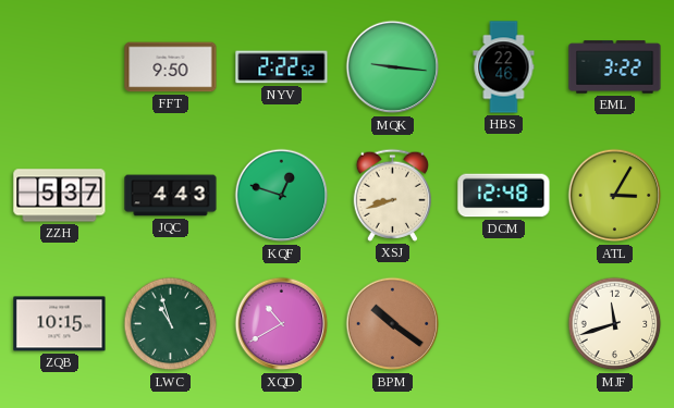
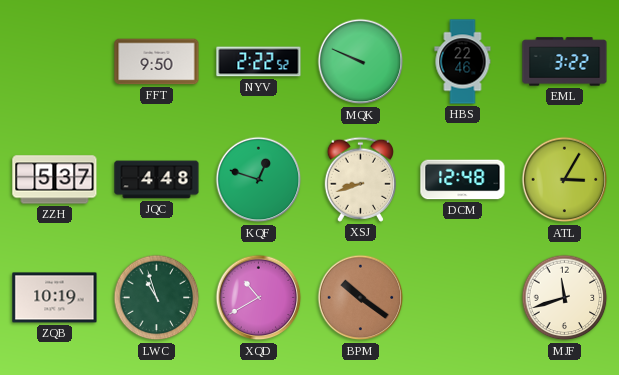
MQK: 9:16 -> 9:49
JQC: 4:43 -> 4:48
ZQB: 10:15 -> 10:19
